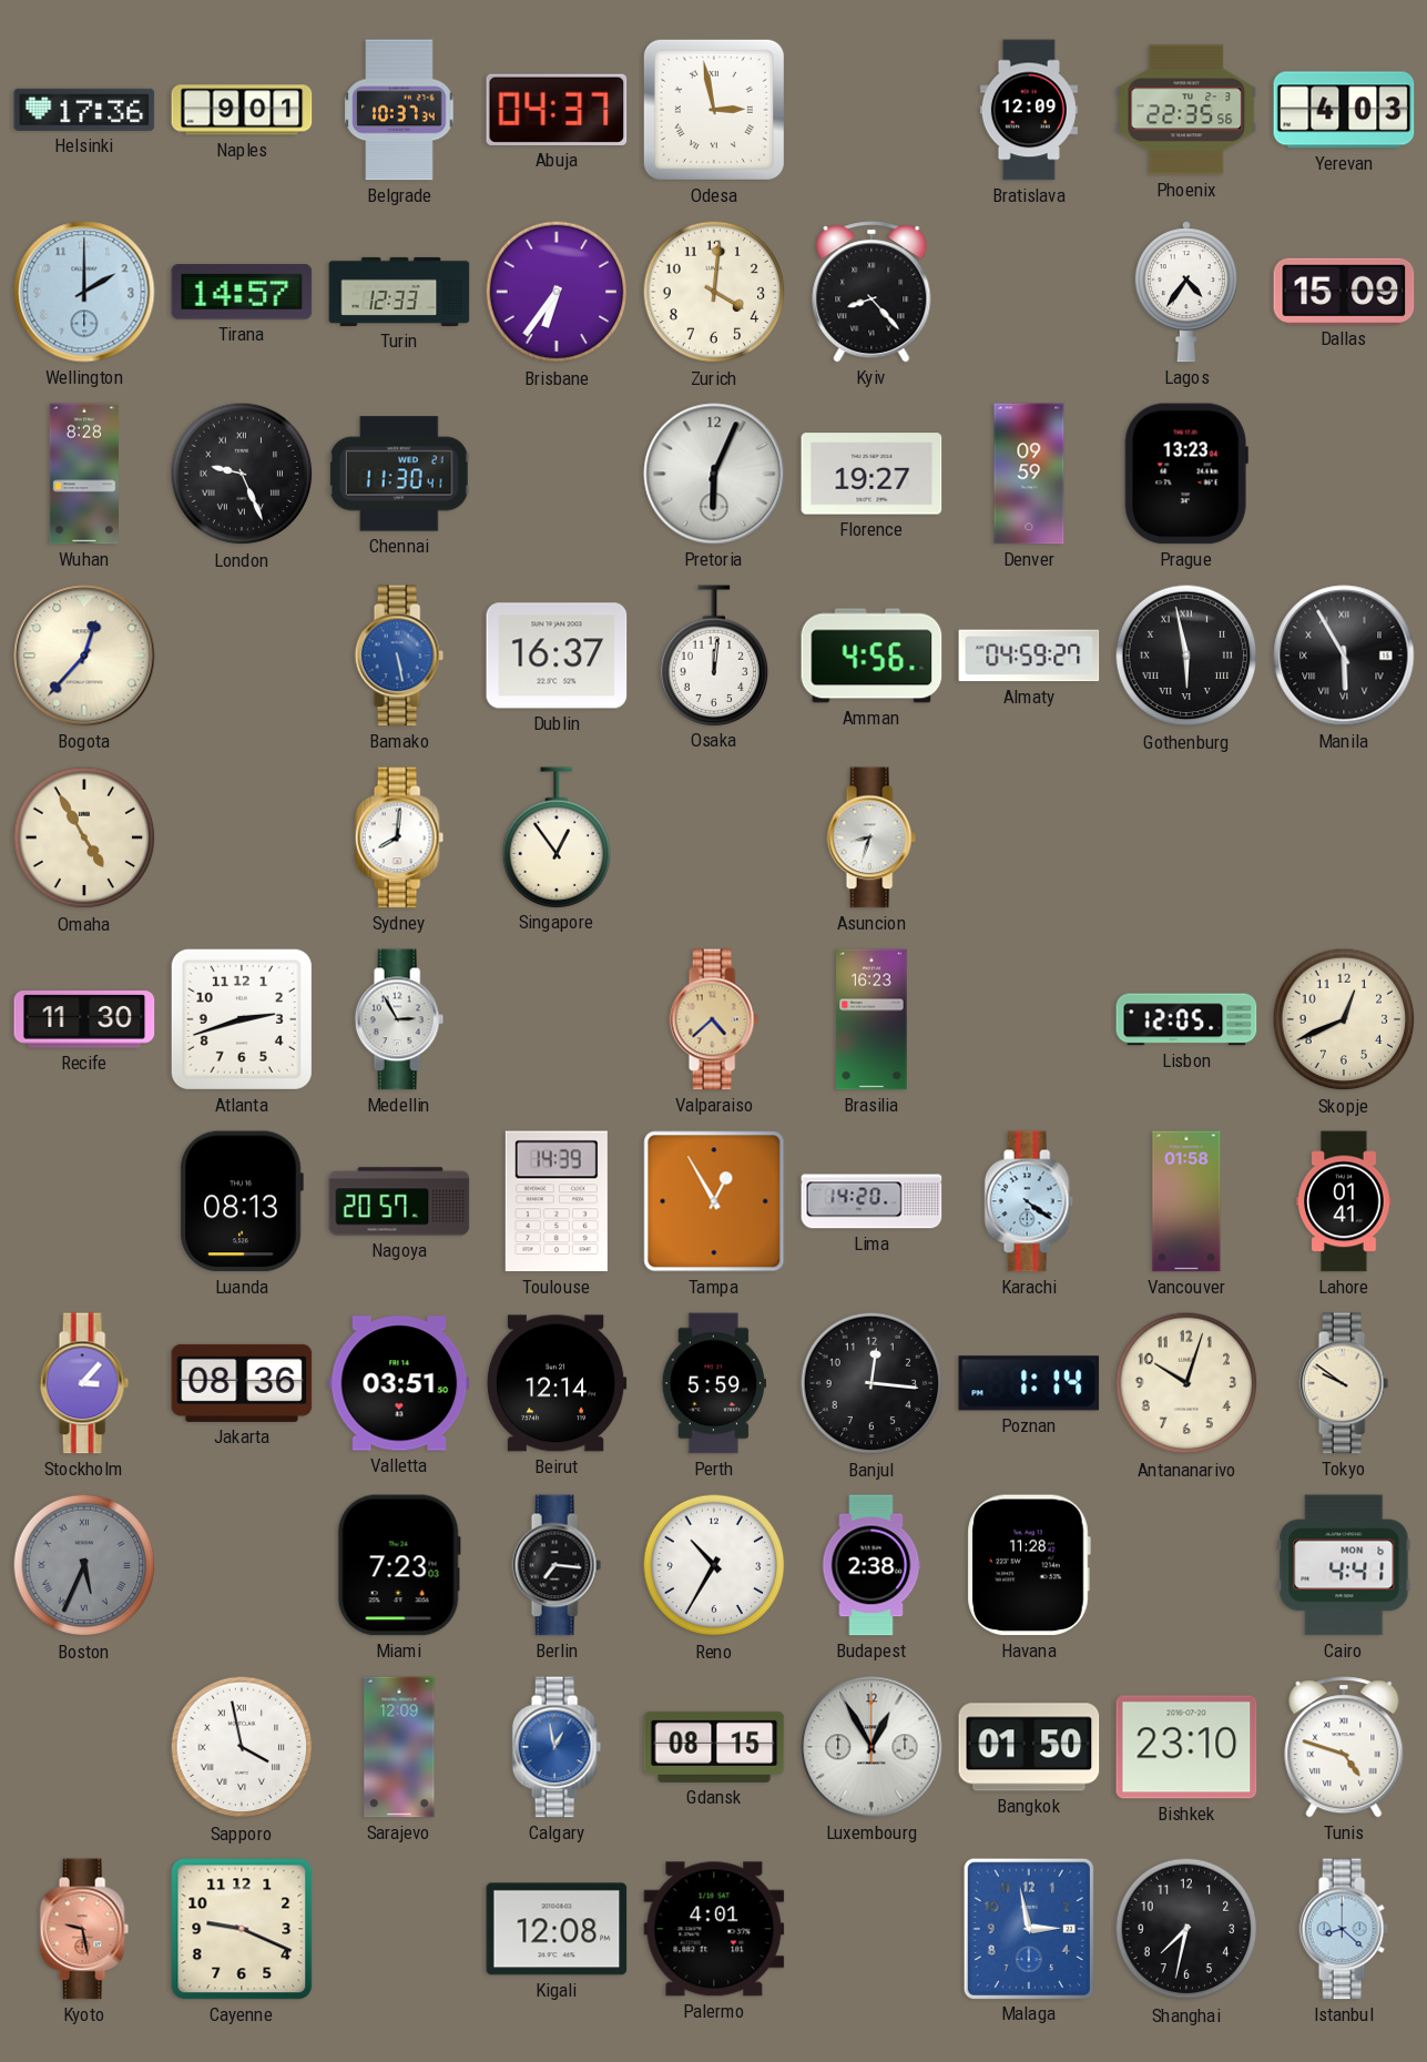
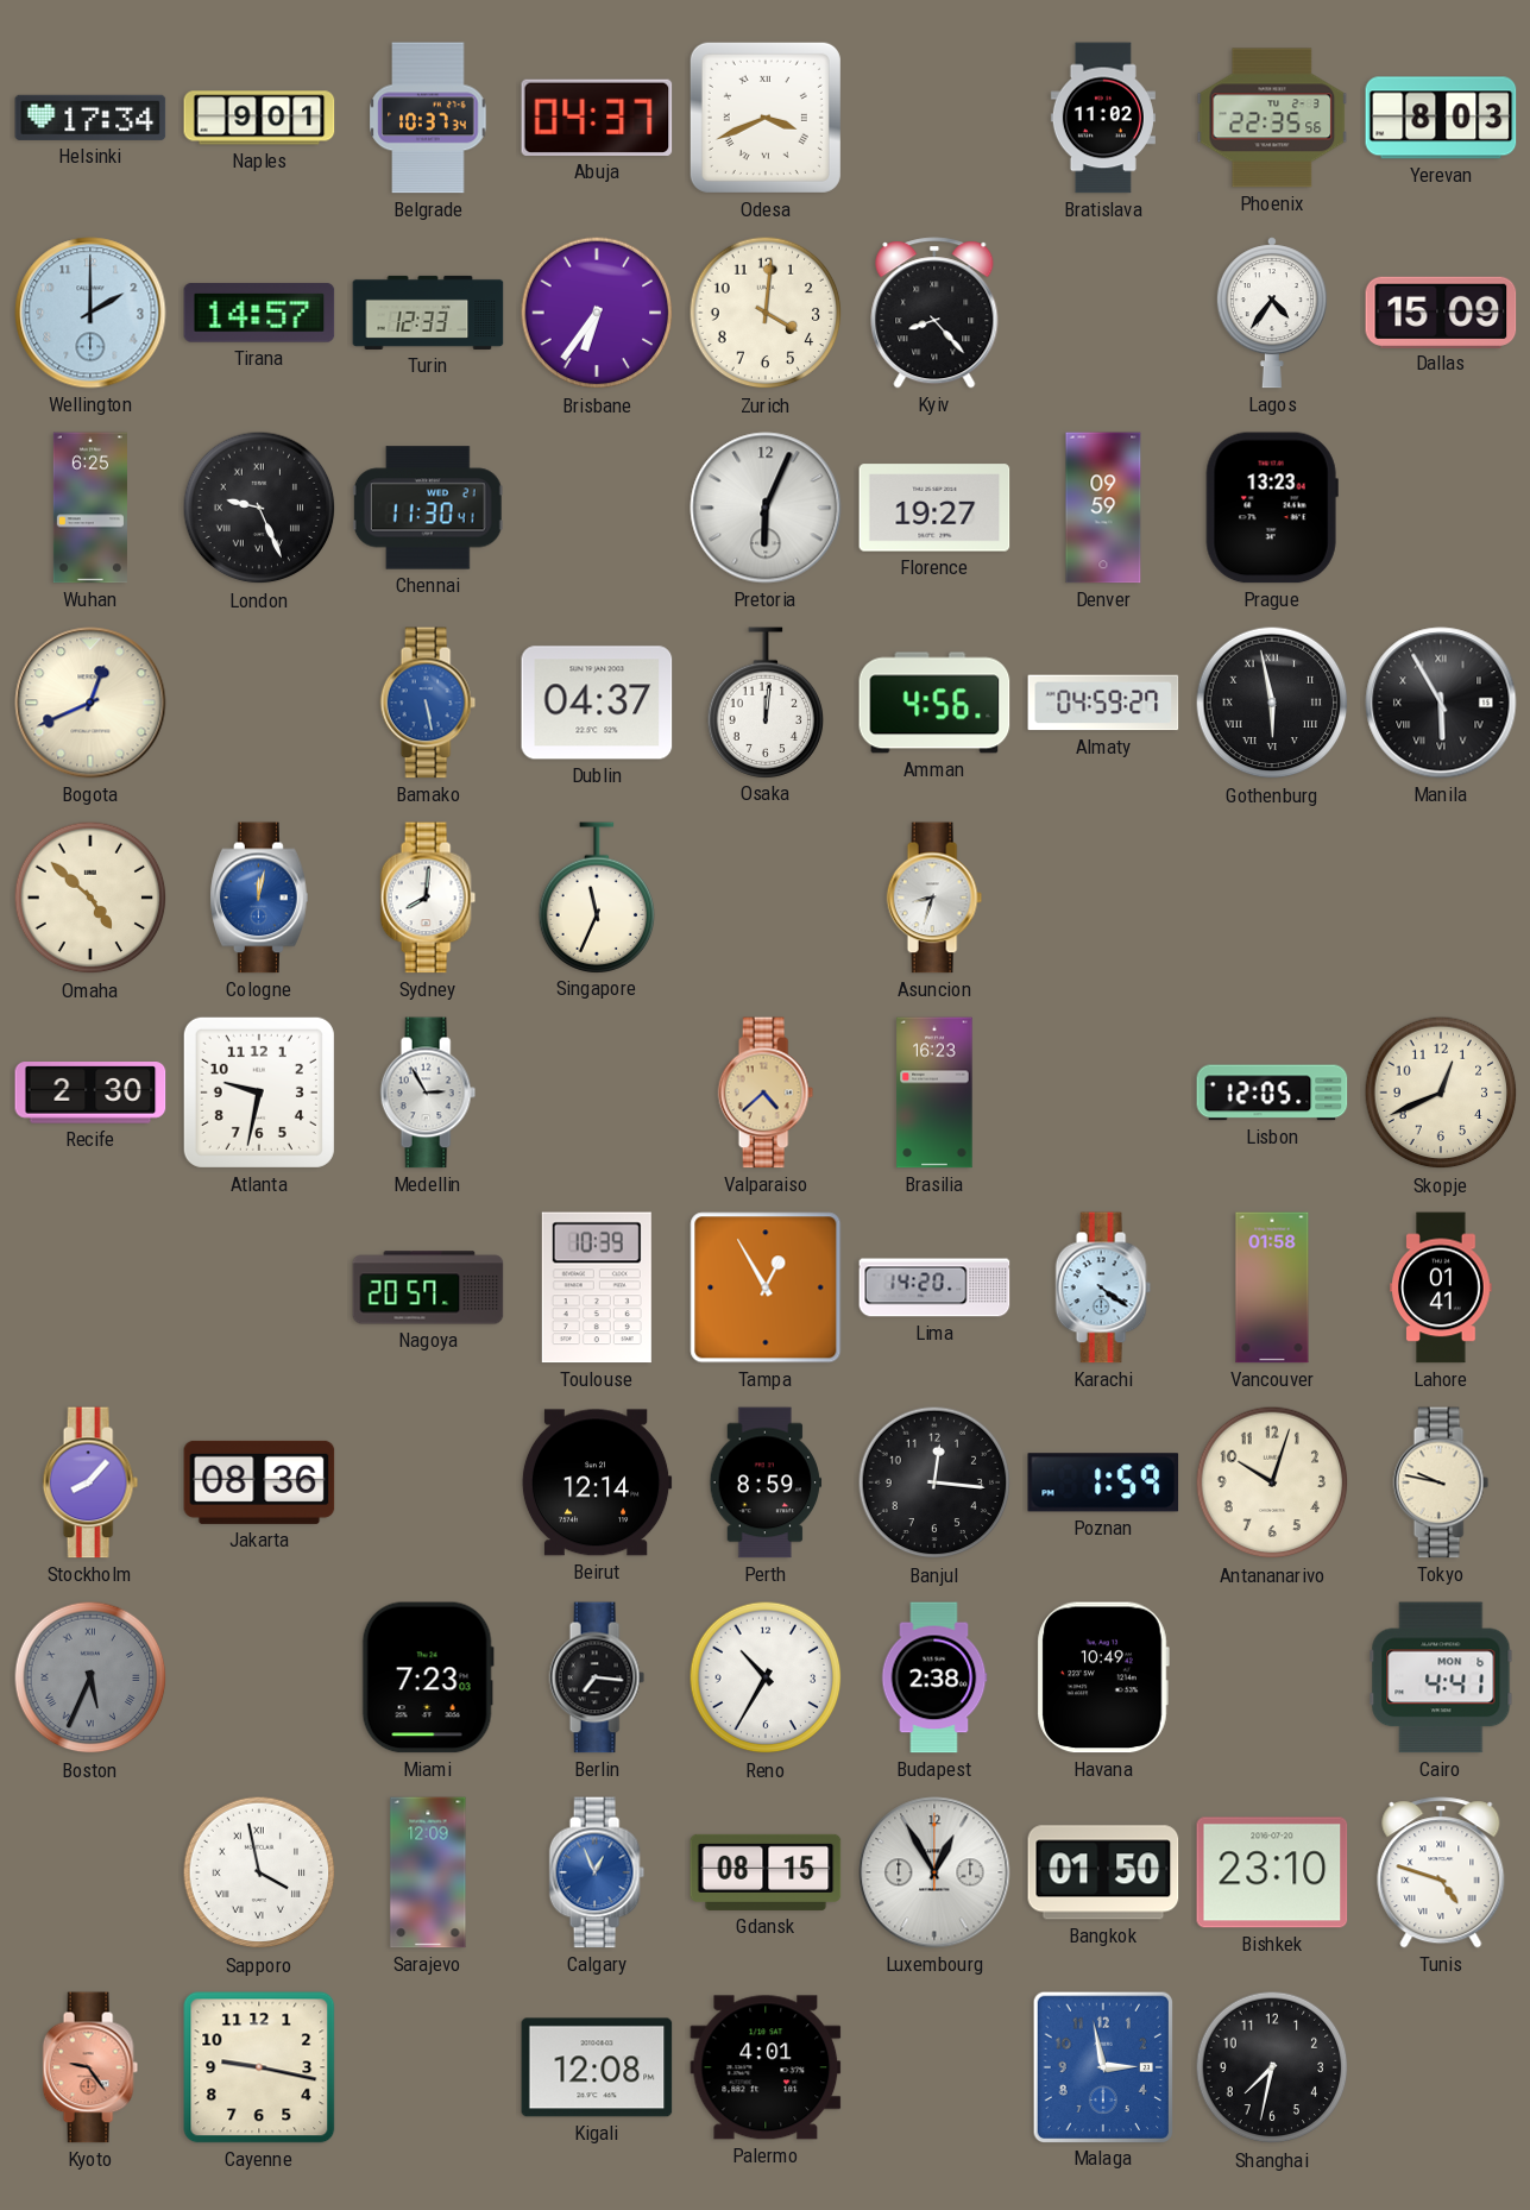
Helsinki: 17:36 -> 17:34
Odesa: 2:58 -> 3:41
Bratislava: 12:09 -> 11:02
Yerevan: 4:03 -> 8:03
Wuhan: 8:28 -> 6:25
Bogota: 12:37 -> 12:41
Dublin: 16:37 -> 04:37
Omaha: 4:55 -> 4:52
Cologne: none -> 12:02
Singapore: 12:54 -> 11:34
Recife: 11:30 -> 2:30
Atlanta: 2:42 -> 9:32
Luanda: 08:13 -> none
Toulouse: 14:39 -> 10:39
Stockholm: 3:07 -> 8:07
Valletta: 03:51 -> none
Perth: 5:59 -> 8:59
Poznan: 1:14 -> 1:59
Tokyo: 9:51 -> 9:47
Havana: 11:28 -> 10:49
Calgary: 12:58 -> 12:56
Kyoto: 9:28 -> 9:24
Cayenne: 9:19 -> 9:17
Istanbul: 8:22 -> none
